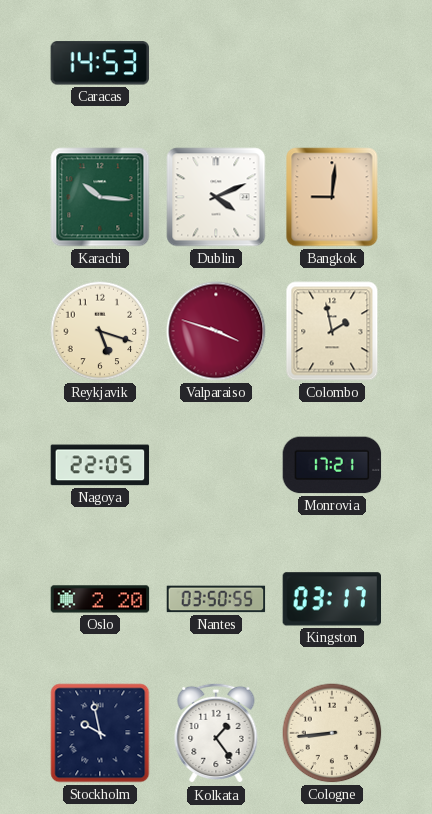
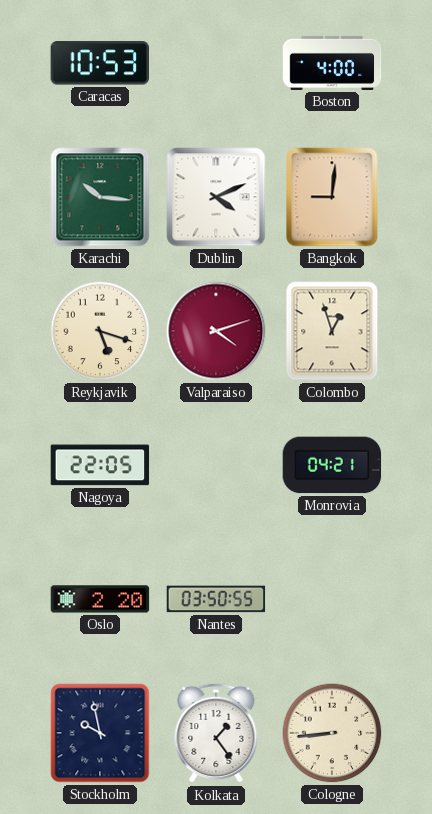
Caracas: 14:53 -> 10:53
Boston: none -> 4:00
Valparaiso: 3:48 -> 4:12
Colombo: 1:58 -> 12:57
Monrovia: 17:21 -> 04:21
Kingston: 03:17 -> none
